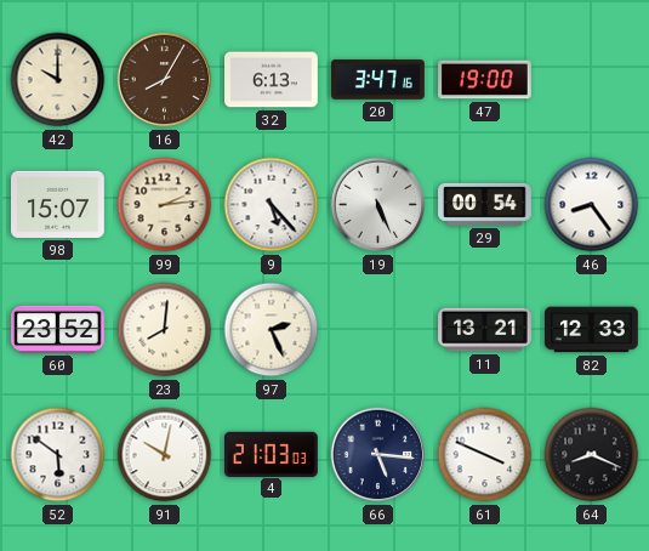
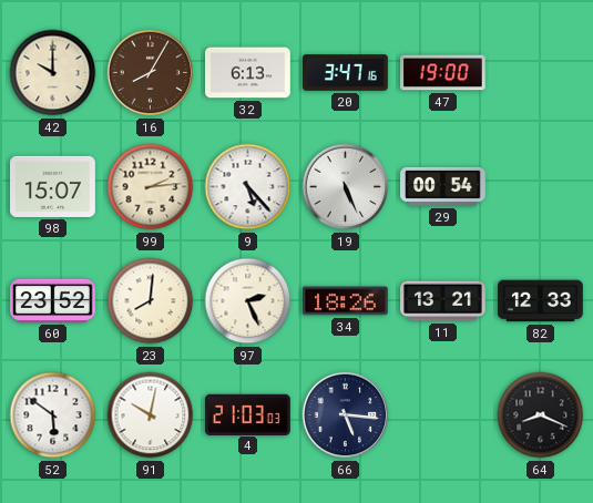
46: 8:24 -> none
34: none -> 18:26
61: 3:49 -> none
